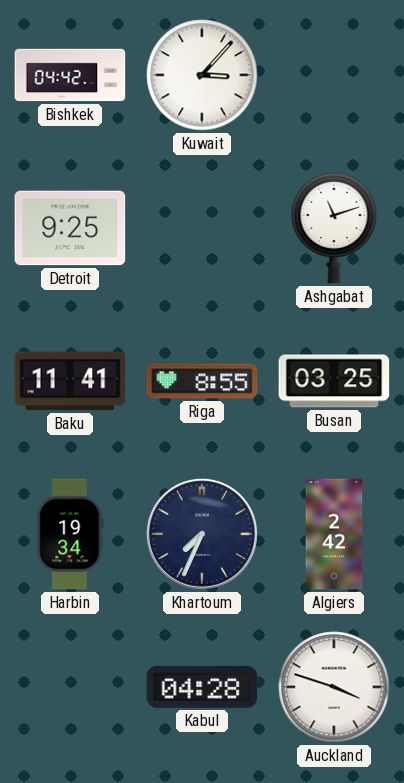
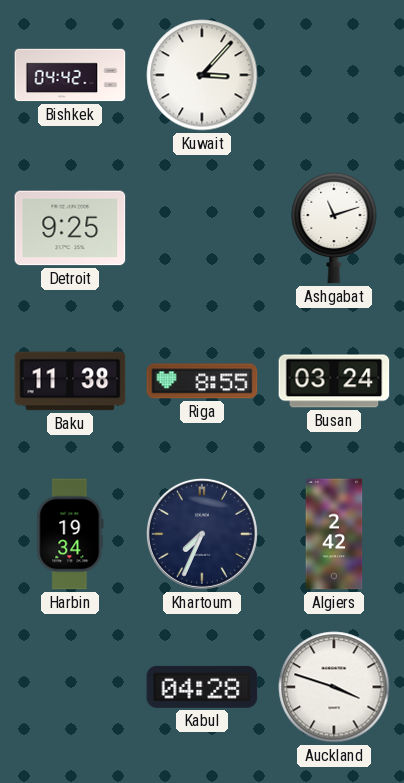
Baku: 11:41 -> 11:38
Busan: 03:25 -> 03:24
